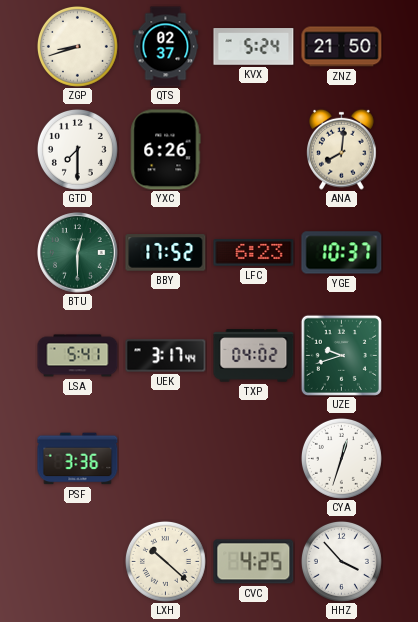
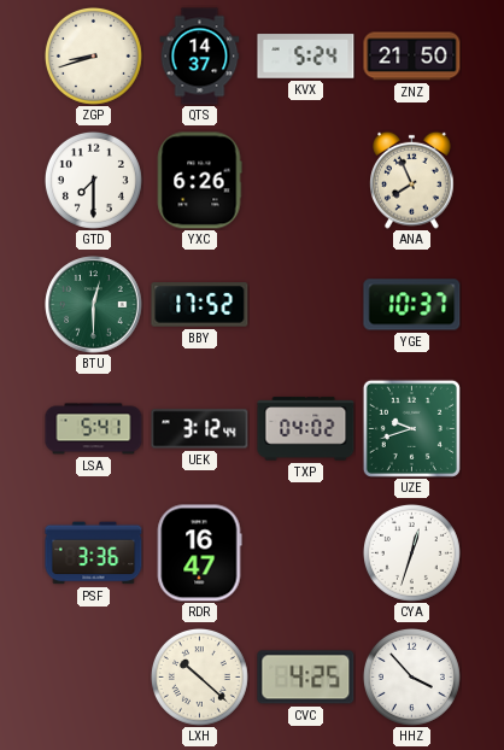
QTS: 02:37 -> 14:37
ANA: 8:01 -> 7:56
LFC: 6:23 -> none
UEK: 3:17 -> 3:12
RDR: none -> 16:47
